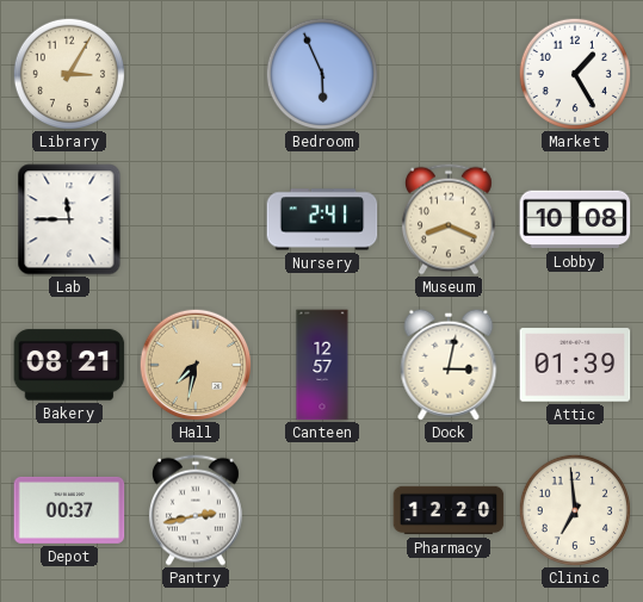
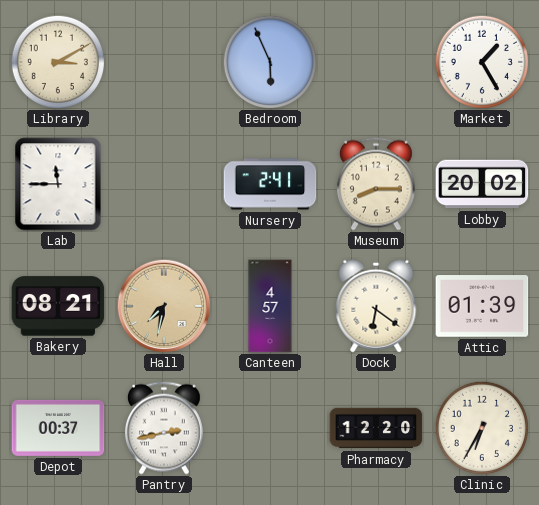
Library: 3:05 -> 3:10
Museum: 8:19 -> 8:15
Lobby: 10:08 -> 20:02
Canteen: 12:57 -> 4:57
Dock: 3:02 -> 6:21
Clinic: 6:59 -> 6:35
